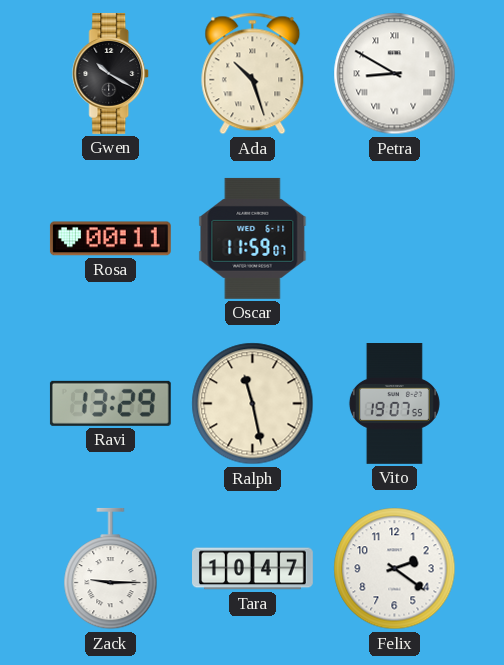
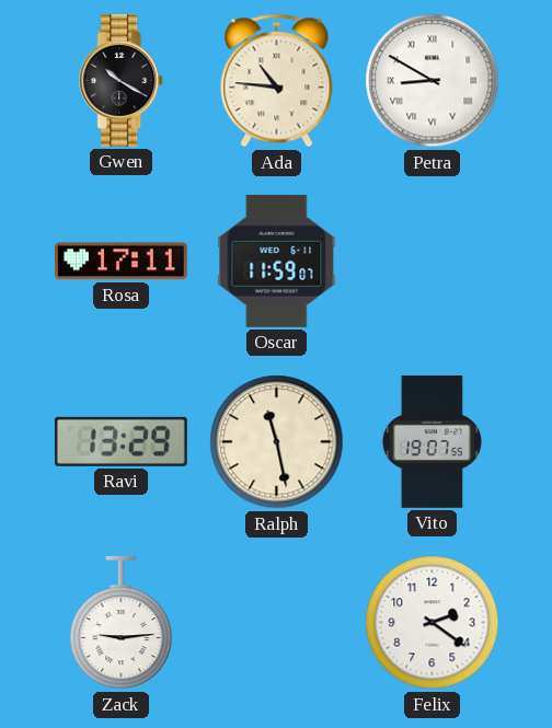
Ada: 10:27 -> 10:46
Rosa: 00:11 -> 17:11
Zack: 9:15 -> 9:14
Tara: 10:47 -> none
